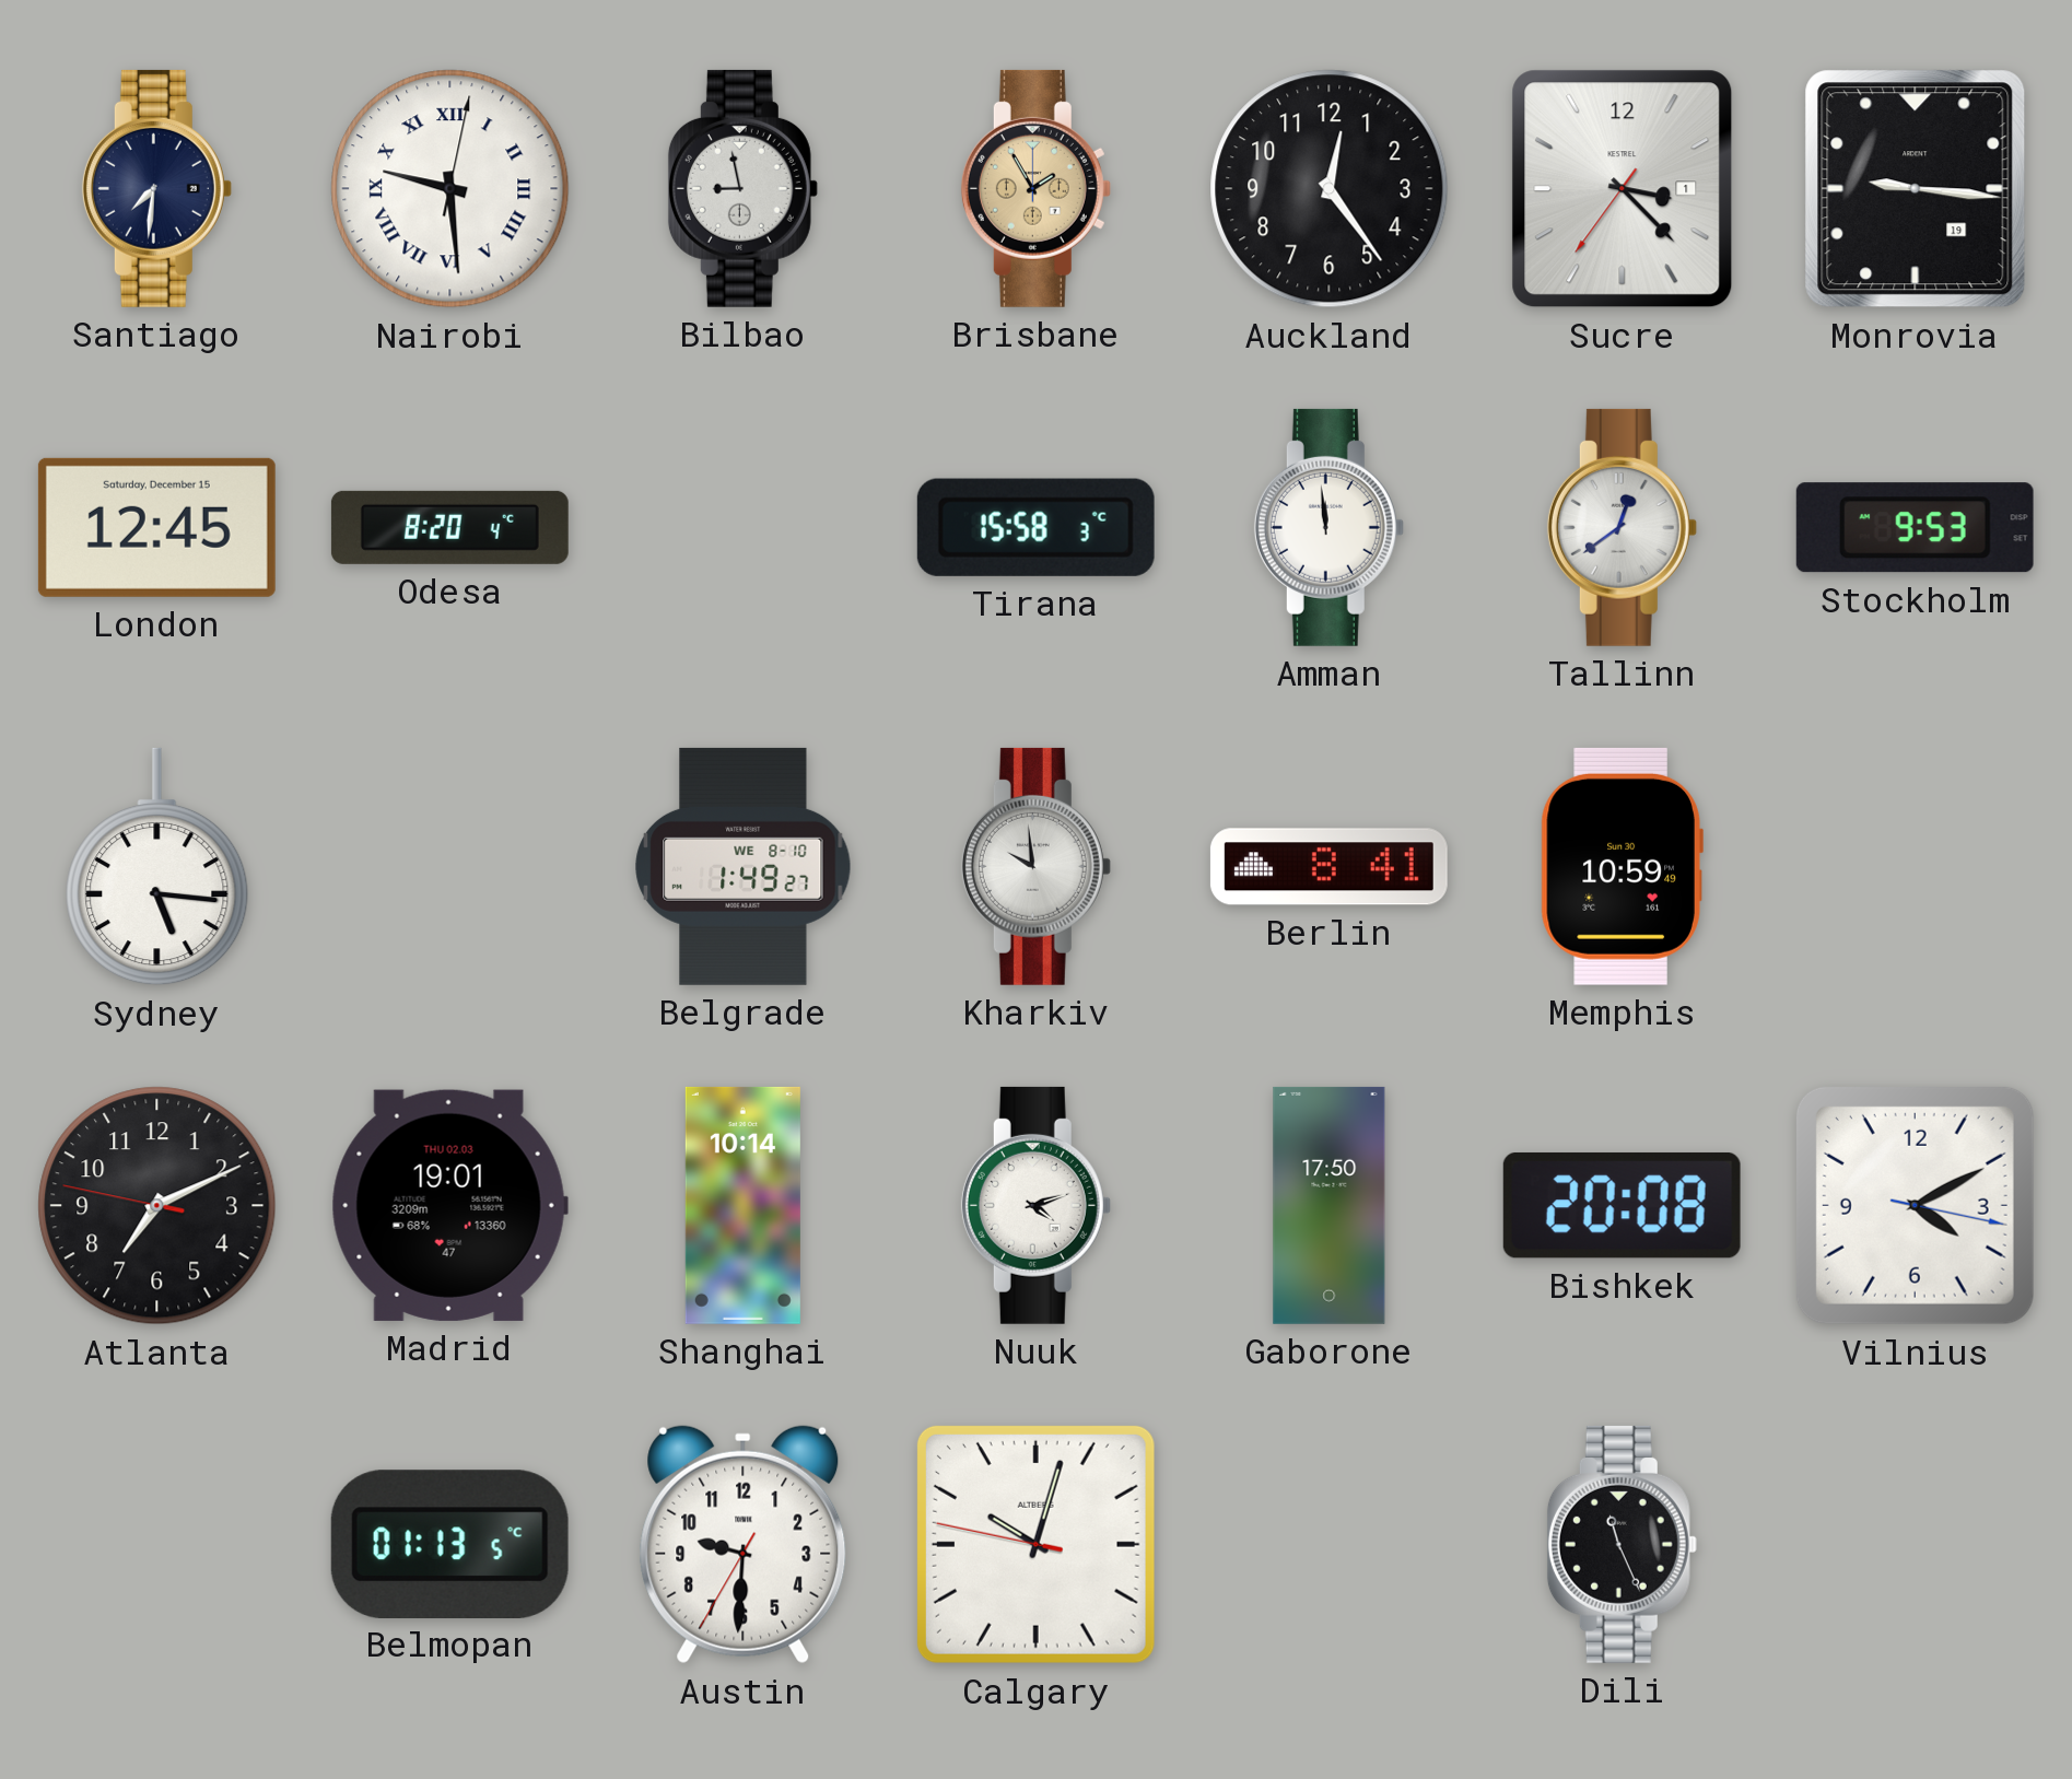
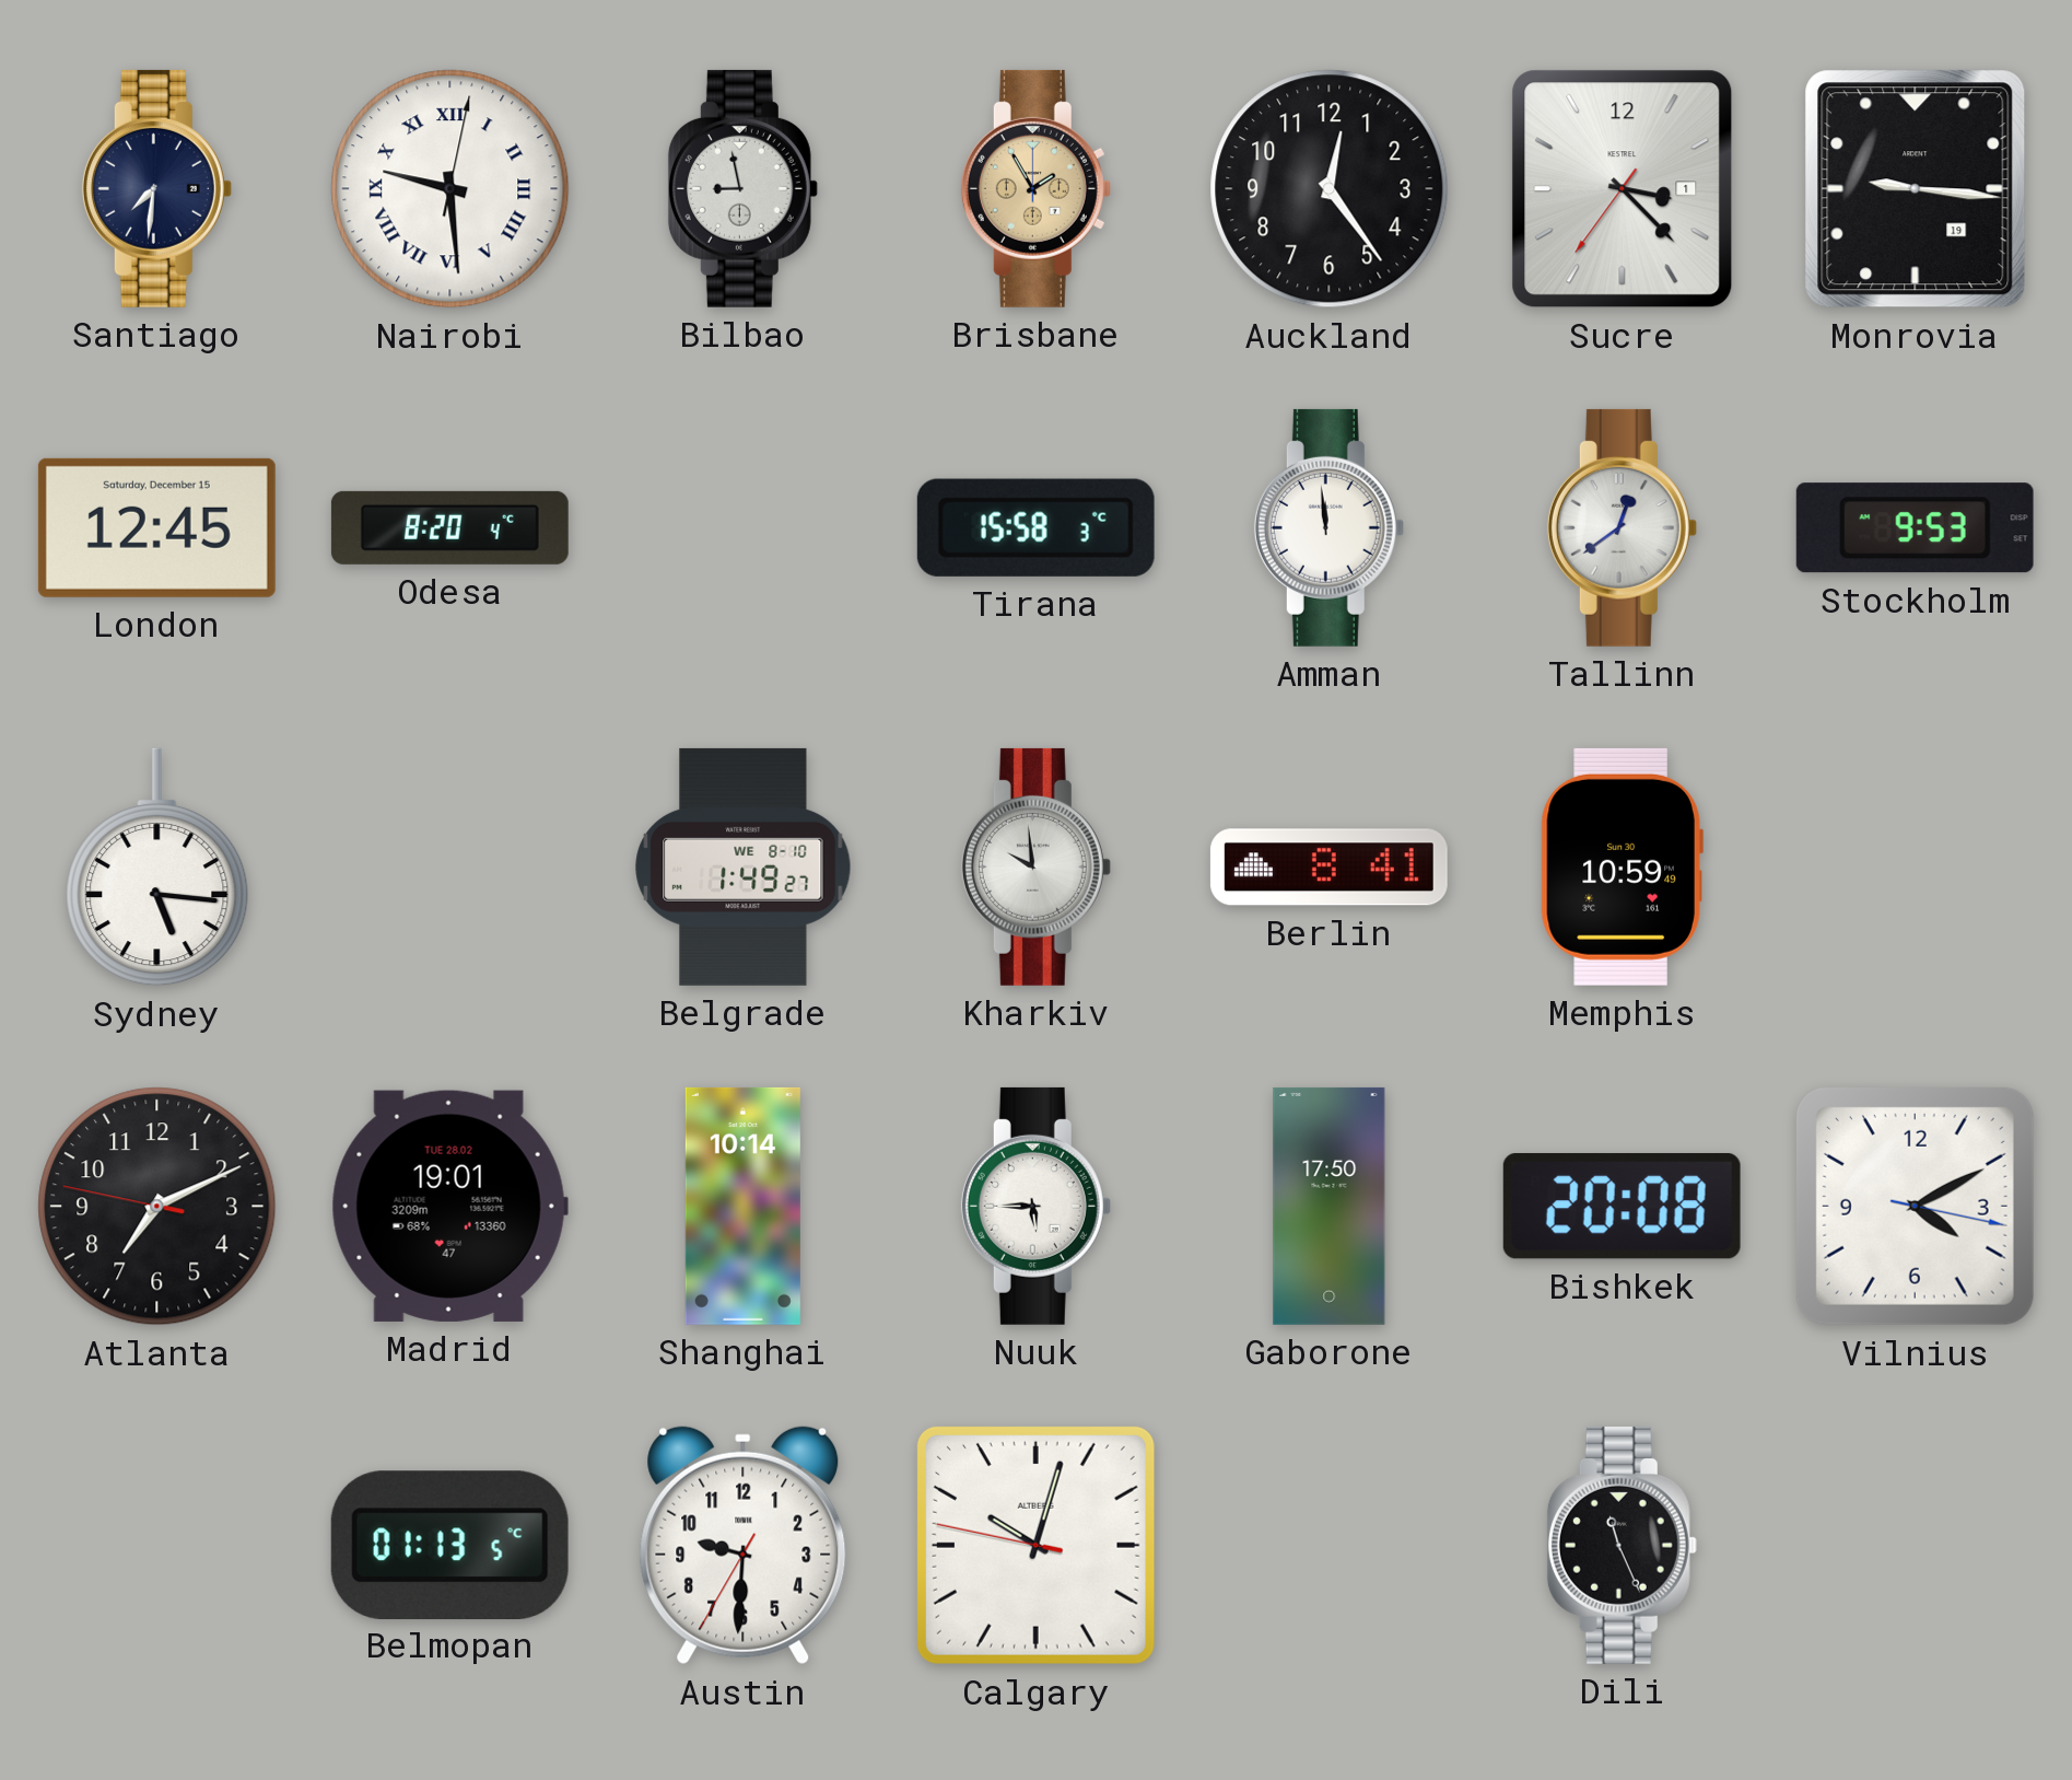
Madrid date: THU 02.03 -> TUE 28.02
Nuuk: 4:12 -> 5:45
